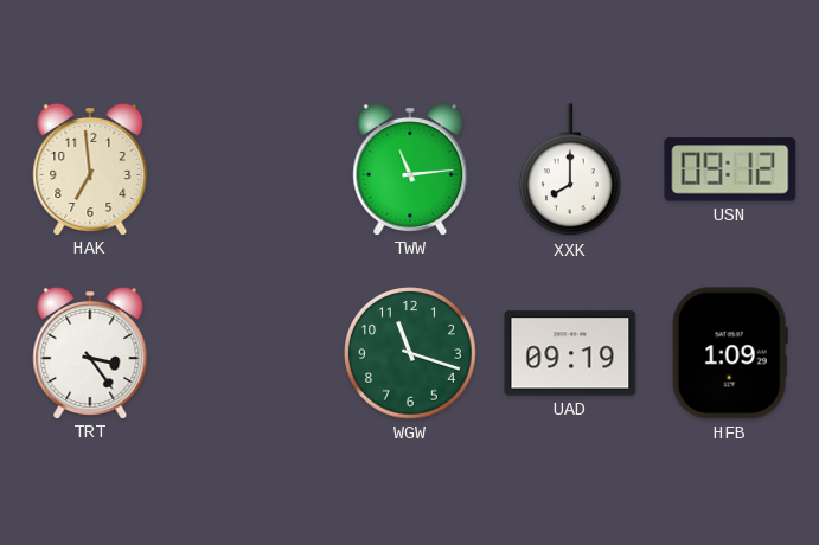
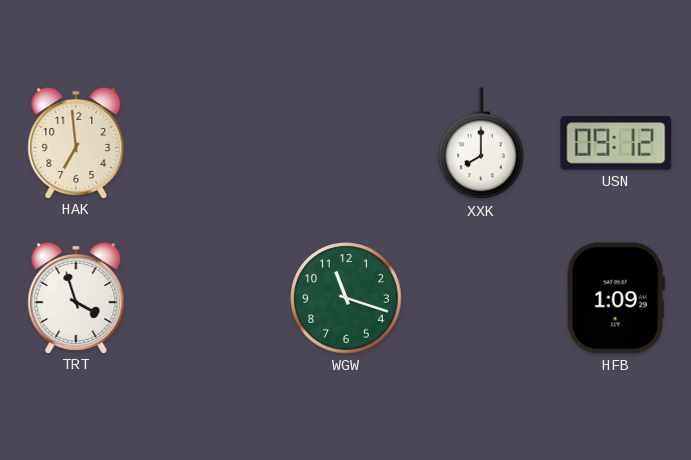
TWW: 11:14 -> none
TRT: 3:24 -> 3:57
UAD: 09:19 -> none
